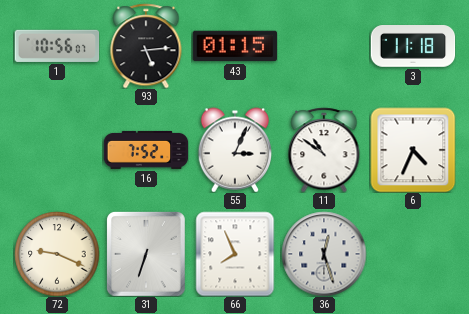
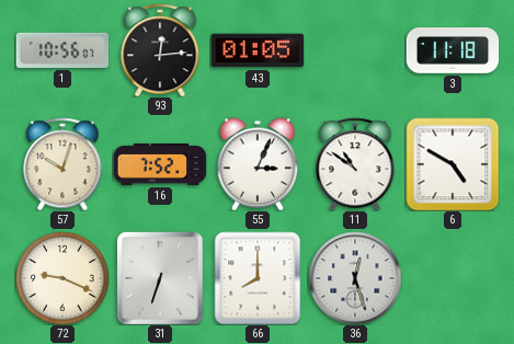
93: 5:14 -> 12:14
43: 01:15 -> 01:05
57: none -> 10:03
6: 4:34 -> 4:50
66: 7:56 -> 8:00
